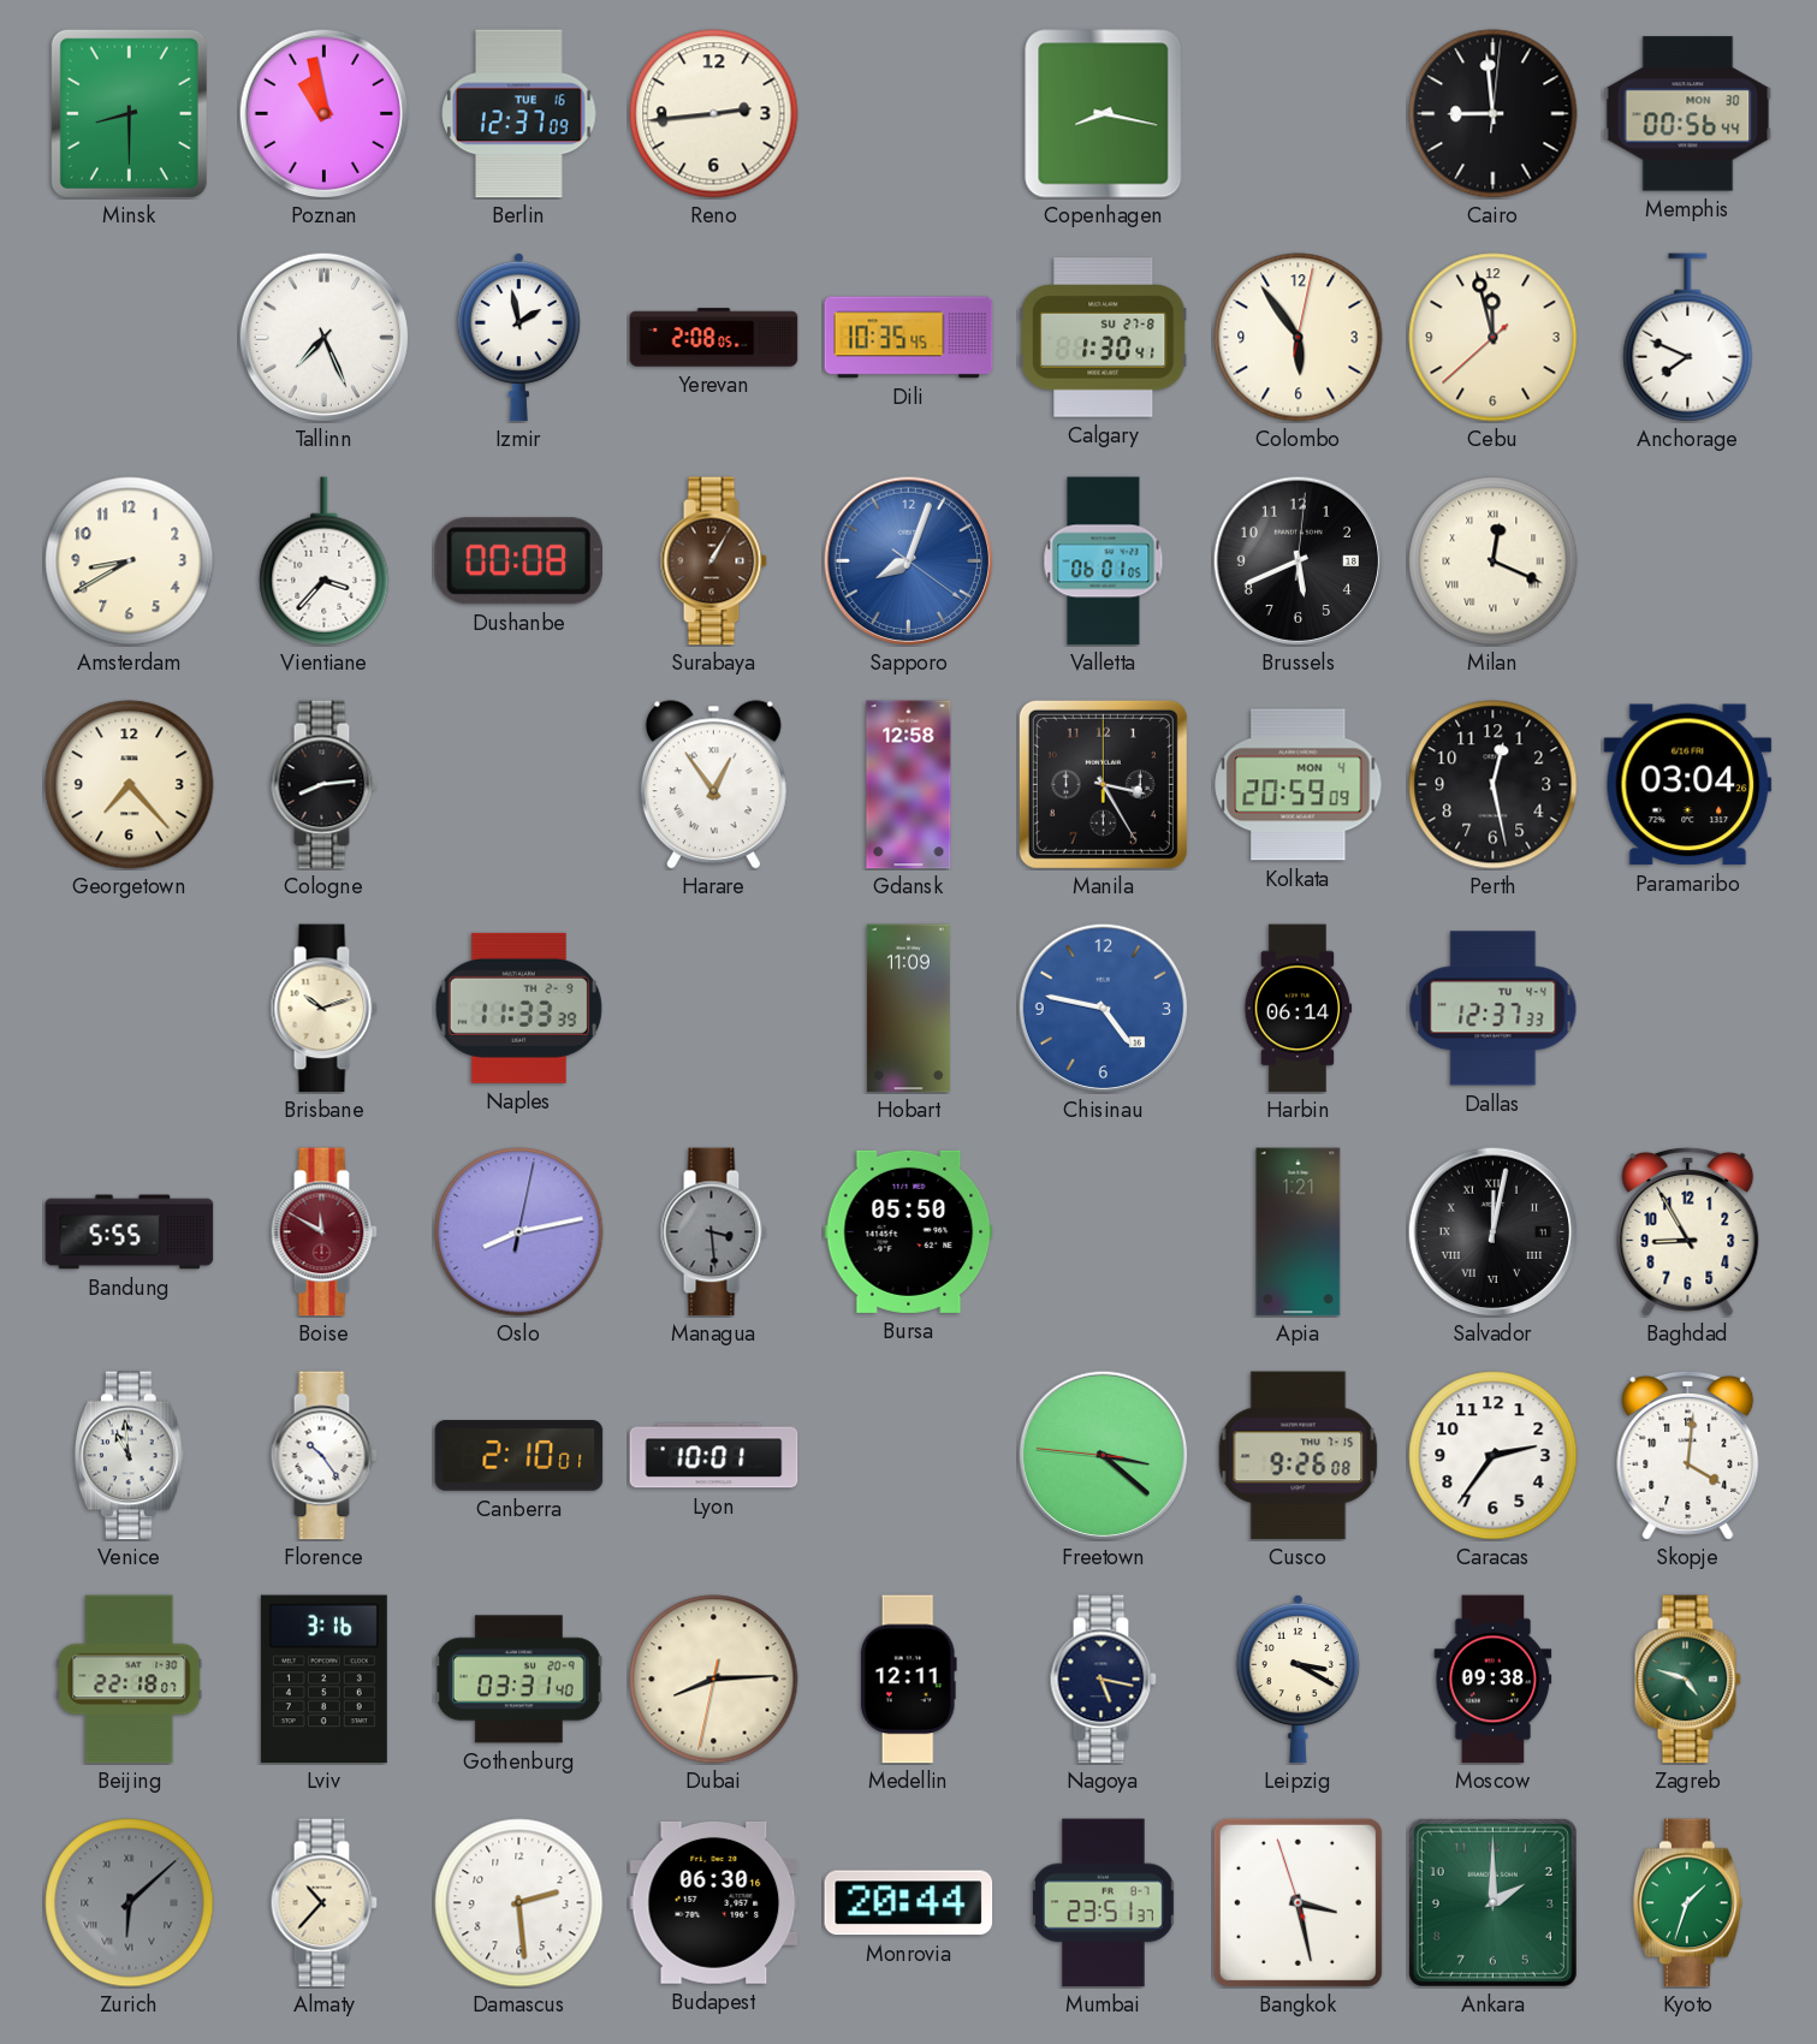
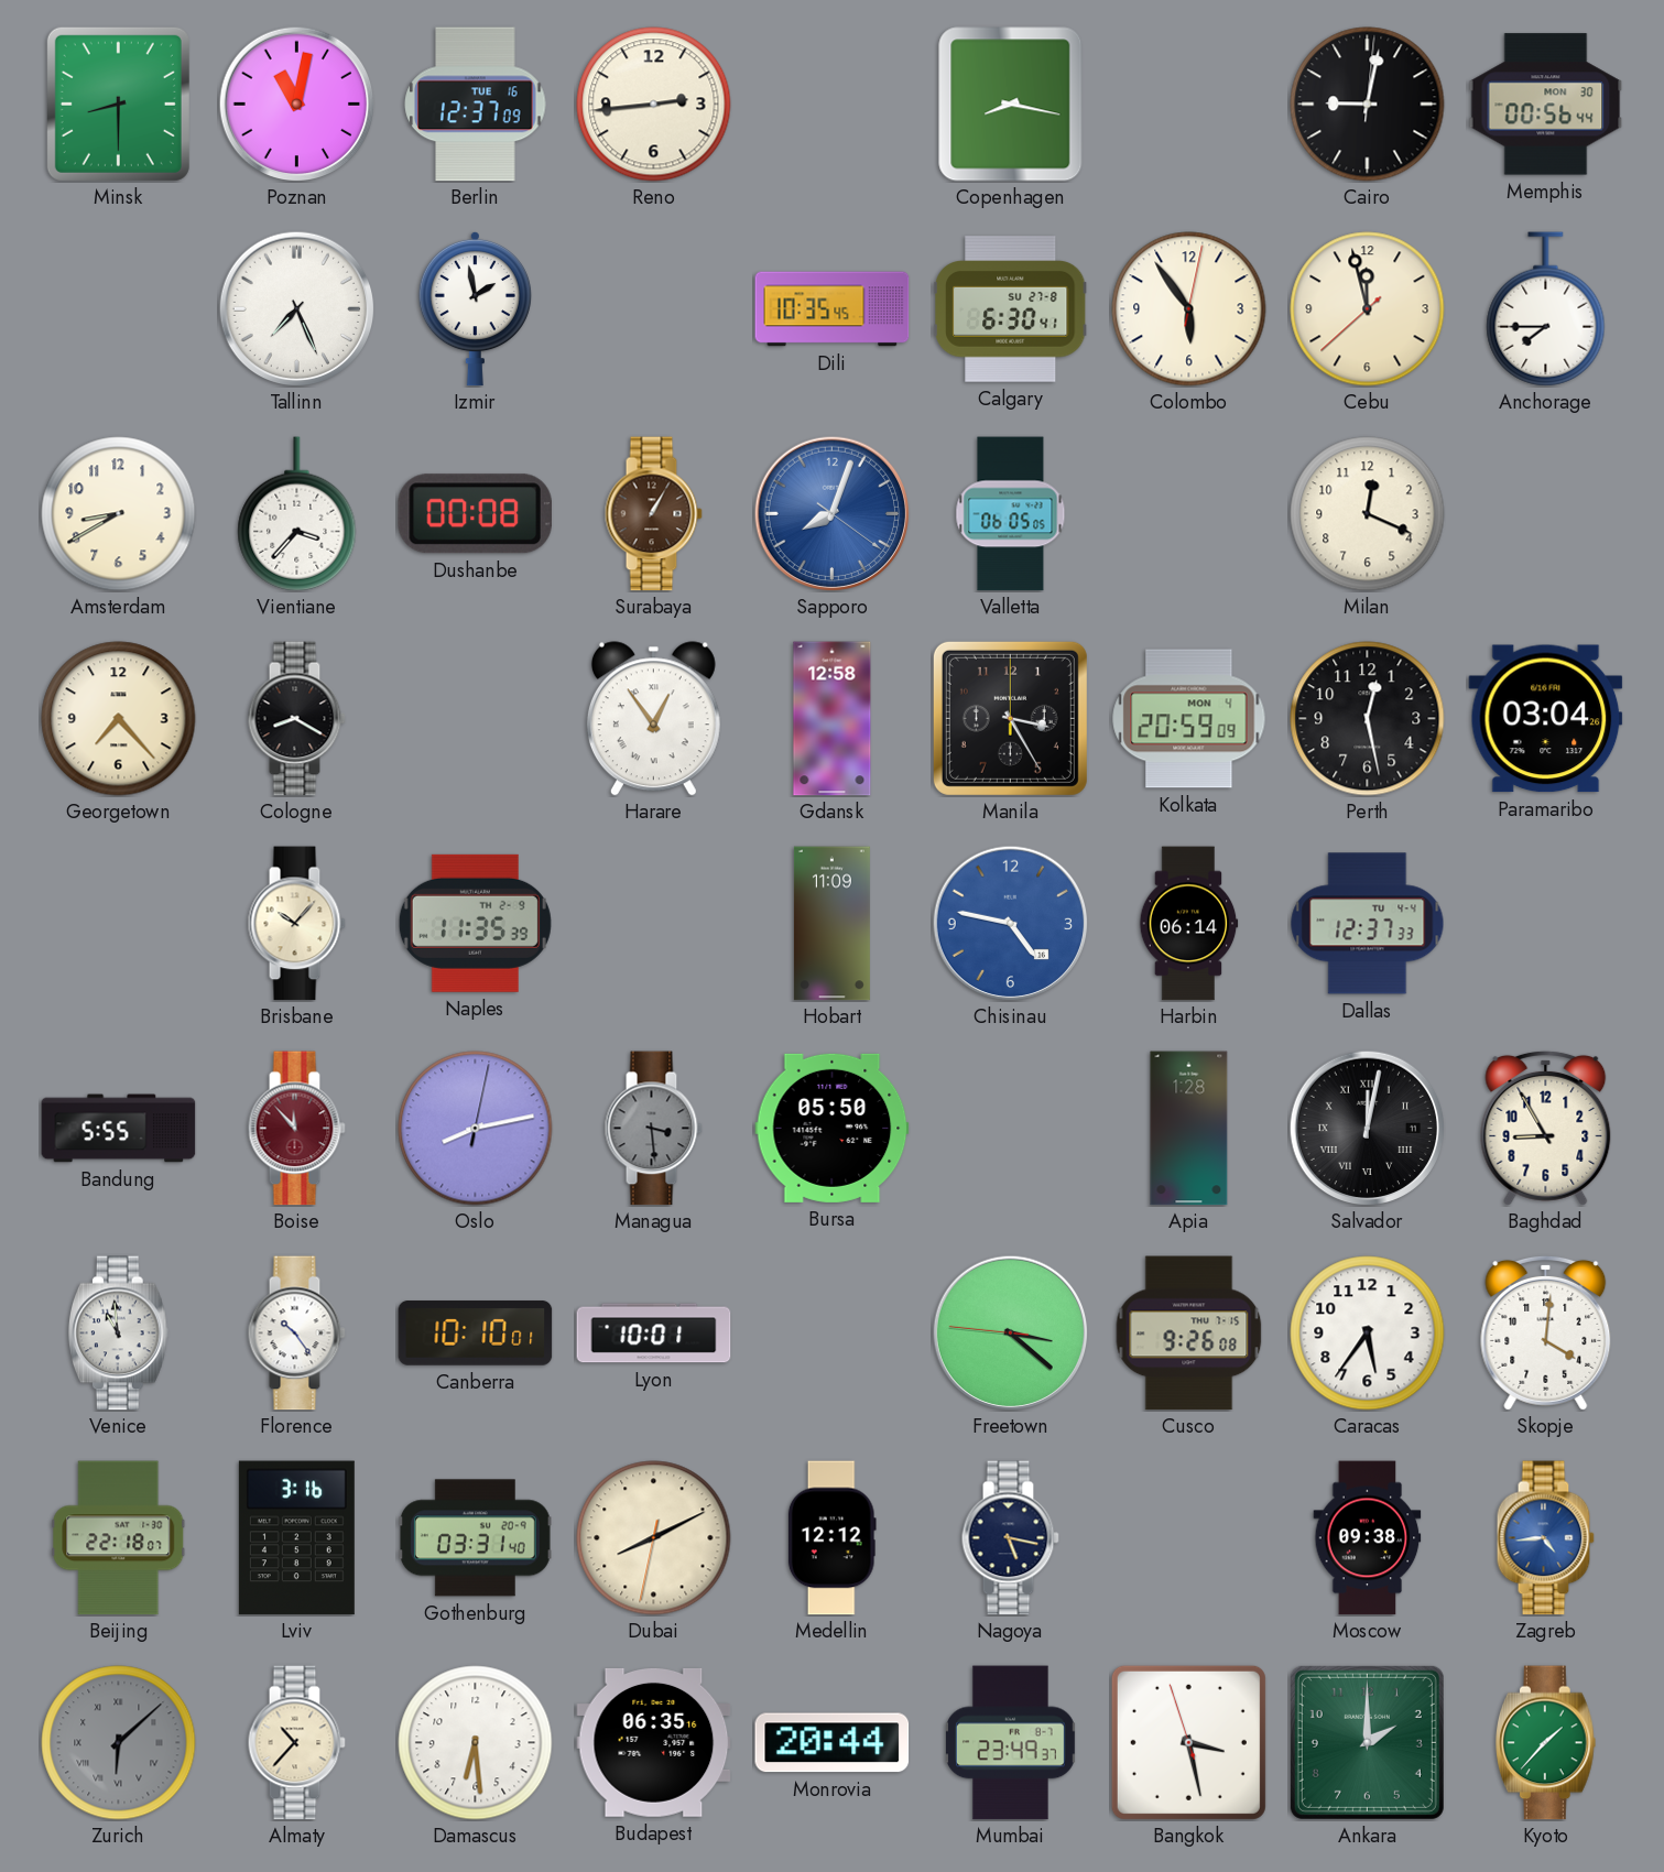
Poznan: 10:58 -> 11:02
Cairo: 8:59 -> 9:02
Yerevan: 2:08 -> none
Calgary: 1:30 -> 6:30
Anchorage: 7:49 -> 7:45
Valletta: 06:01 -> 06:05
Brussels: 5:41 -> none
Milan numerals: Roman -> Arabic
Cologne: 8:14 -> 8:20
Brisbane: 10:12 -> 10:07
Naples: 11:33 -> 11:35
Boise: 11:50 -> 11:53
Apia: 1:21 -> 1:28
Canberra: 2:10 -> 10:10
Caracas: 2:36 -> 5:36
Dubai: 8:14 -> 8:10
Medellin: 12:11 -> 12:12
Leipzig: 3:20 -> none
Zagreb: 4:48 -> 4:44
Zagreb dial: green -> blue
Damascus: 2:29 -> 6:29
Budapest: 06:30 -> 06:35
Mumbai: 23:51 -> 23:49
Kyoto: 1:33 -> 1:37
